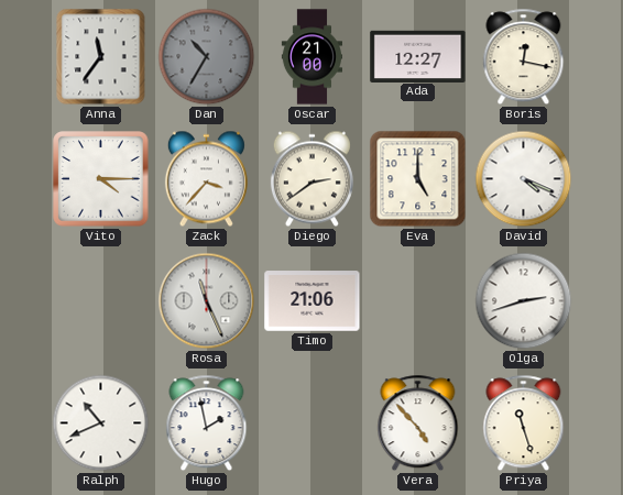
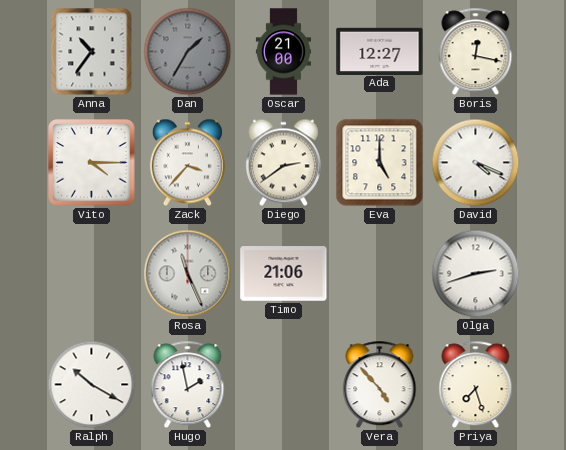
Anna: 11:36 -> 10:36
Dan: 10:35 -> 1:35
Ralph: 10:41 -> 10:20
Priya: 11:27 -> 7:27
